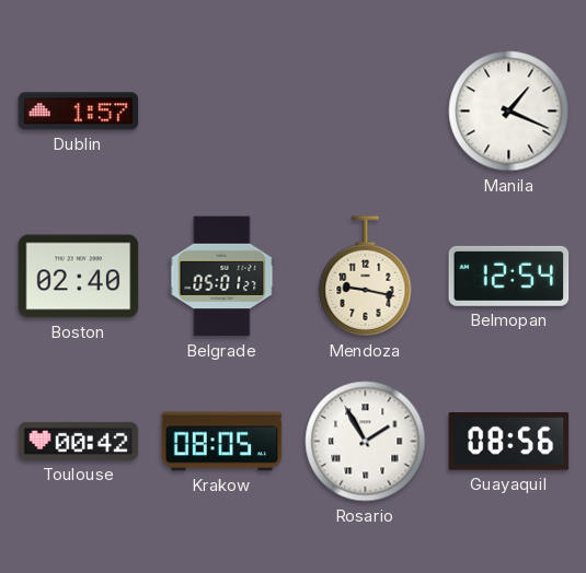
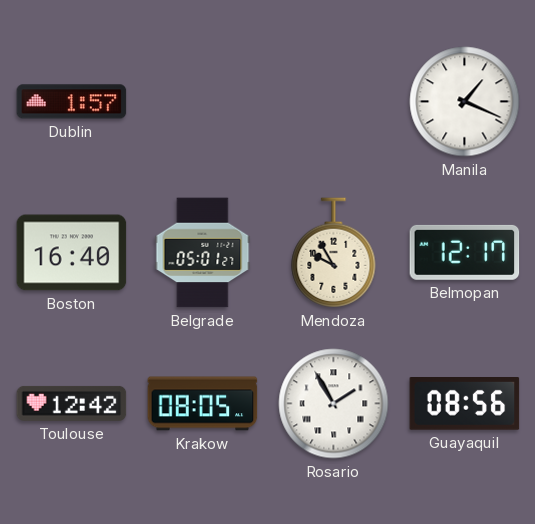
Boston: 02:40 -> 16:40
Mendoza: 9:17 -> 9:55
Belmopan: 12:54 -> 12:17
Toulouse: 00:42 -> 12:42
